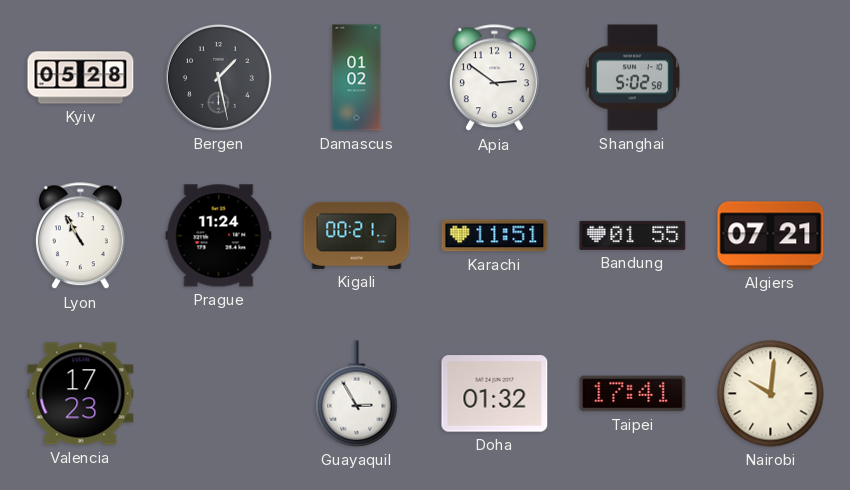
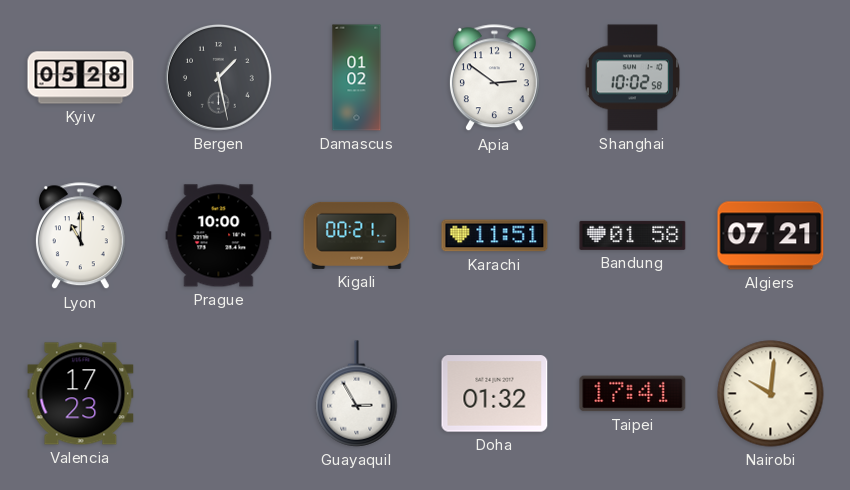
Shanghai: 5:02 -> 10:02
Lyon: 10:55 -> 11:00
Prague: 11:24 -> 10:00
Bandung: 01:55 -> 01:58
